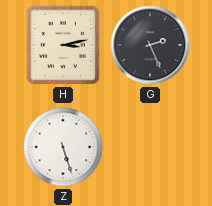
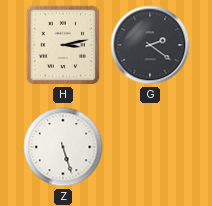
G: 2:26 -> 2:21
